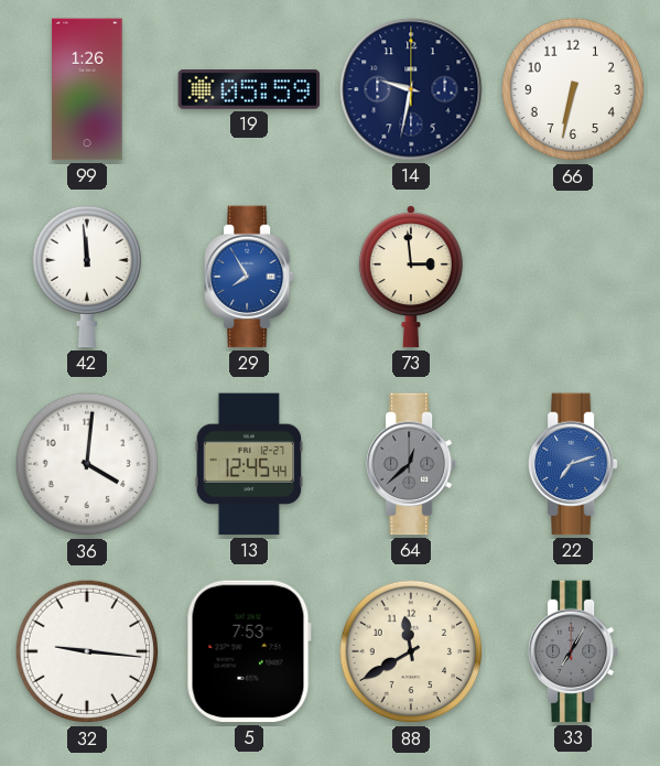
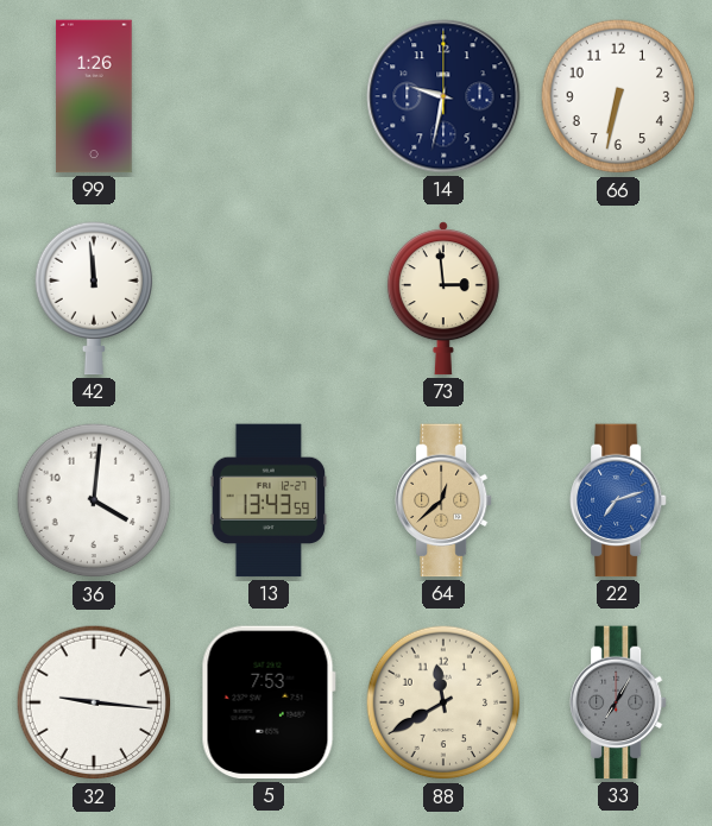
19: 05:59 -> none
29: 7:55 -> none
13: 12:45 -> 13:43
64 dial: grey -> champagne
